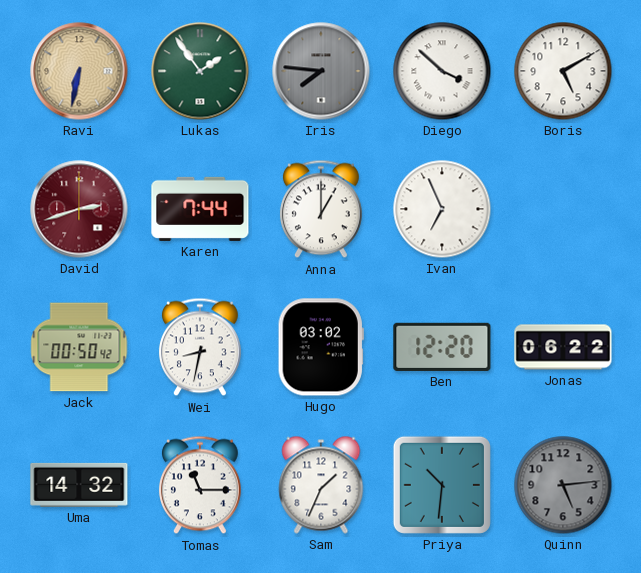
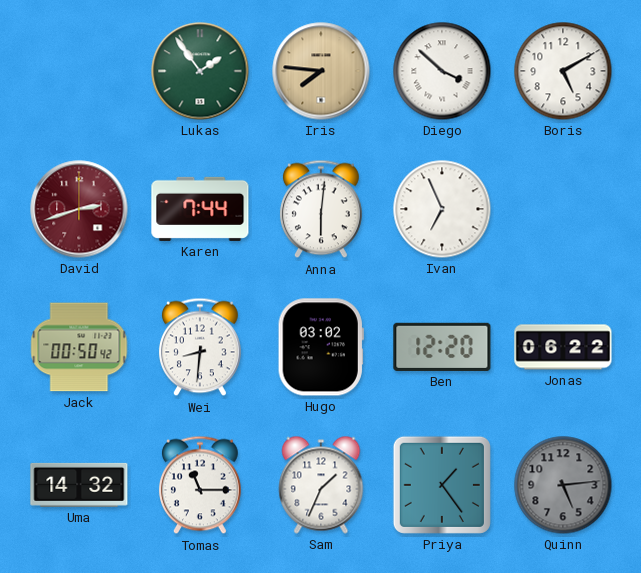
Ravi: 6:32 -> none
Iris dial: grey -> champagne
Anna: 1:00 -> 6:01
Wei: 8:32 -> 8:31
Priya: 10:31 -> 1:24
